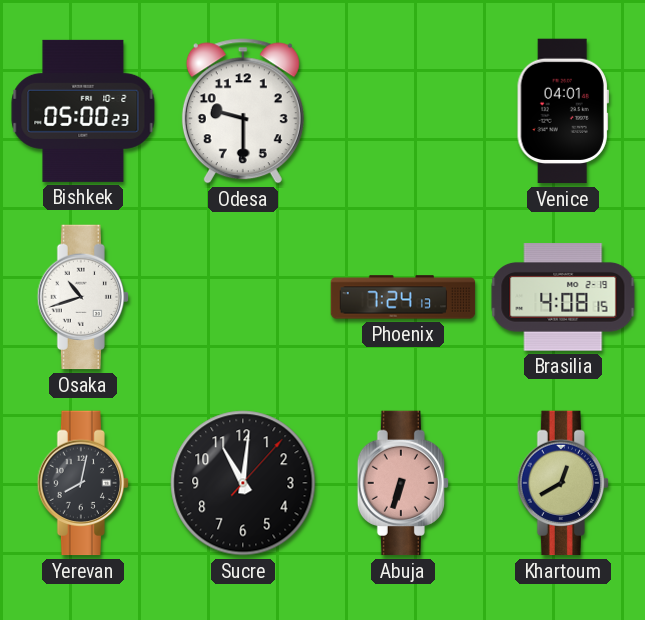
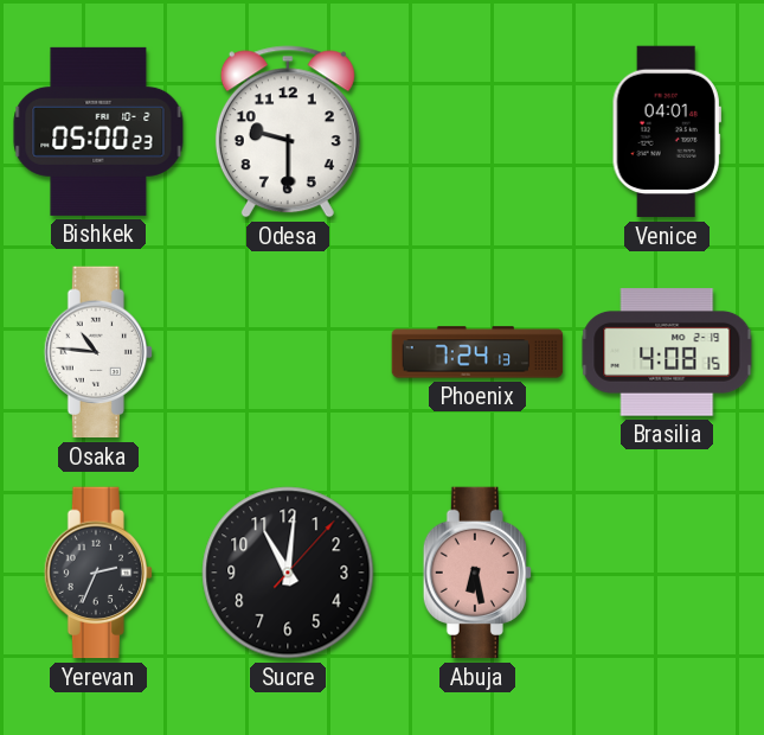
Osaka: 10:42 -> 10:46
Yerevan: 8:02 -> 2:34
Abuja: 6:33 -> 6:28
Khartoum: 12:40 -> none
